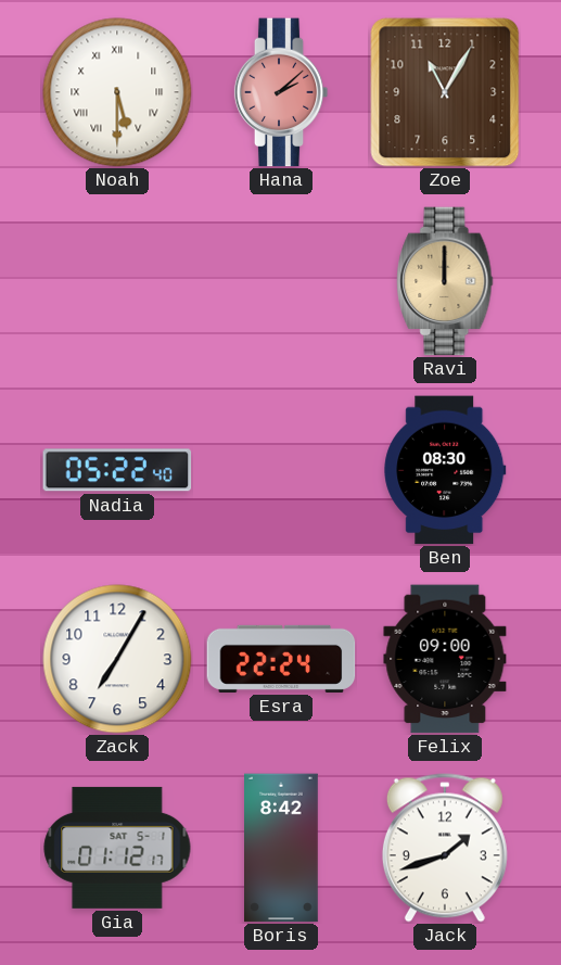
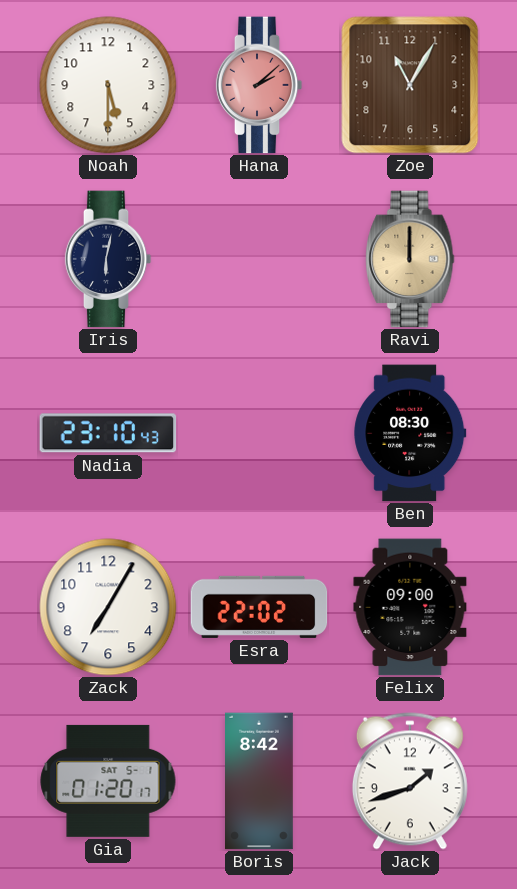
Noah numerals: Roman -> Arabic
Iris: none -> 6:02
Nadia: 05:22 -> 23:10
Esra: 22:24 -> 22:02
Gia: 01:12 -> 01:20
